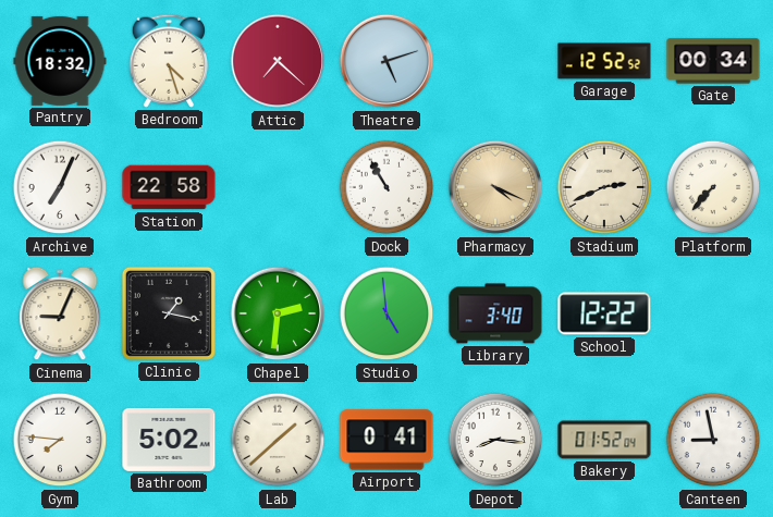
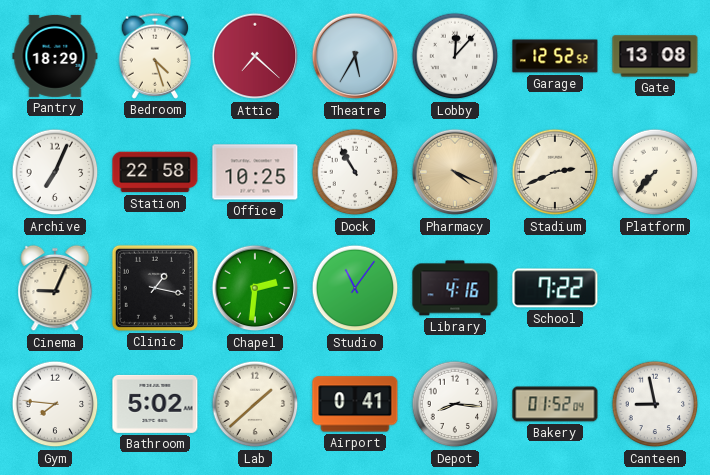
Pantry: 18:32 -> 18:29
Theatre: 5:12 -> 5:35
Lobby: none -> 12:07
Gate: 00:34 -> 13:08
Office: none -> 10:25
Studio: 4:59 -> 11:06
Library: 3:40 -> 4:16
School: 12:22 -> 7:22
